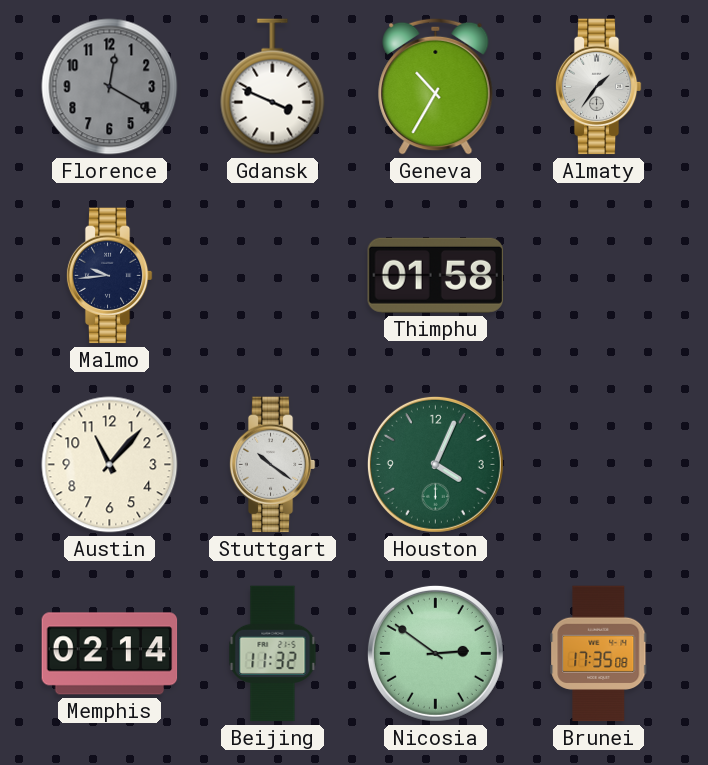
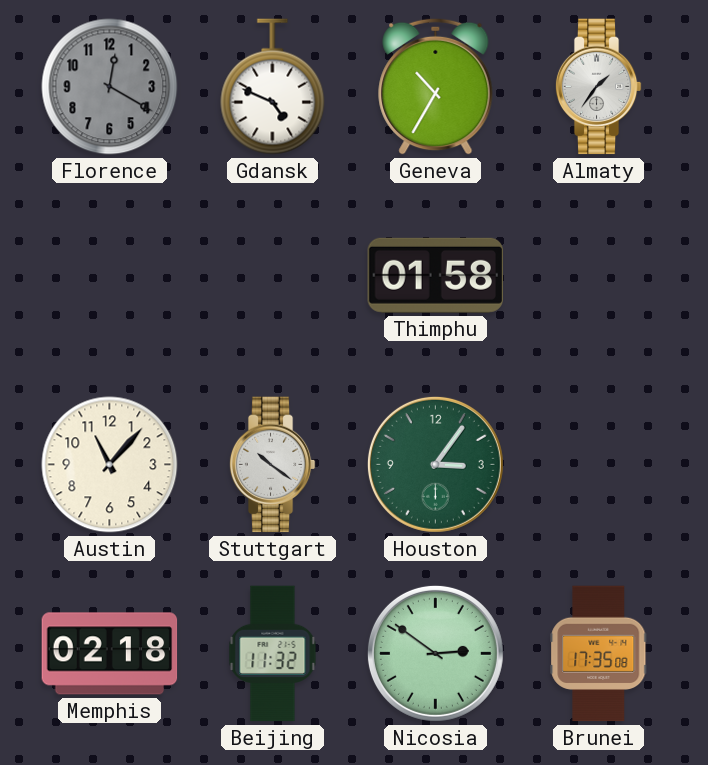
Gdansk: 3:49 -> 4:49
Malmo: 9:44 -> none
Houston: 4:04 -> 3:06
Memphis: 02:14 -> 02:18
